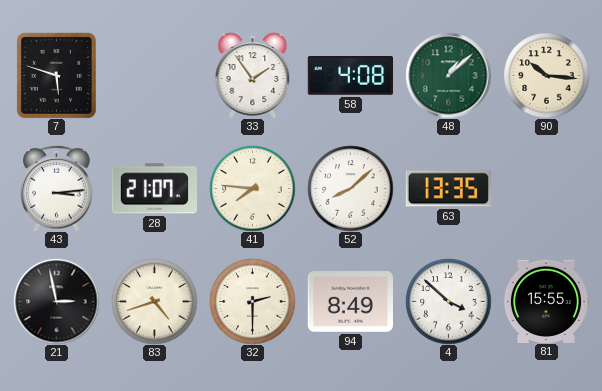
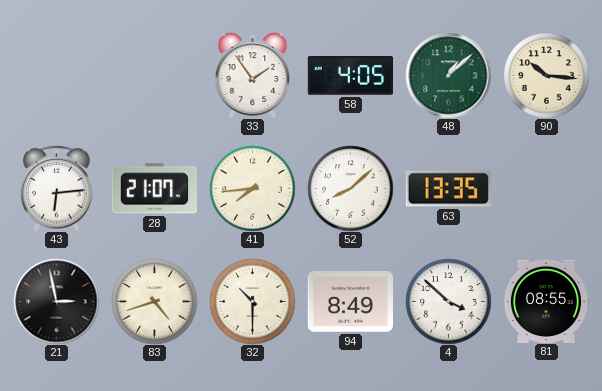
7: 5:48 -> none
58: 4:08 -> 4:05
43: 3:14 -> 6:14
41: 7:46 -> 7:44
32: 2:30 -> 10:30
81: 15:55 -> 08:55
